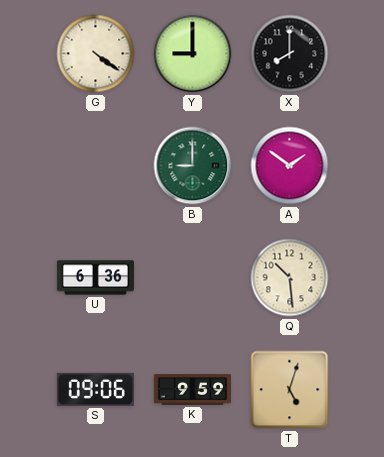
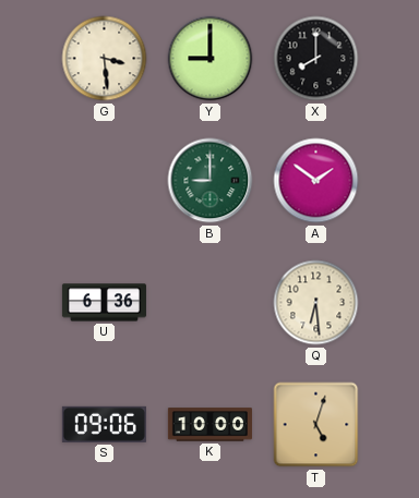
G: 4:21 -> 3:29
Q: 10:29 -> 6:29
K: 9:59 -> 10:00
